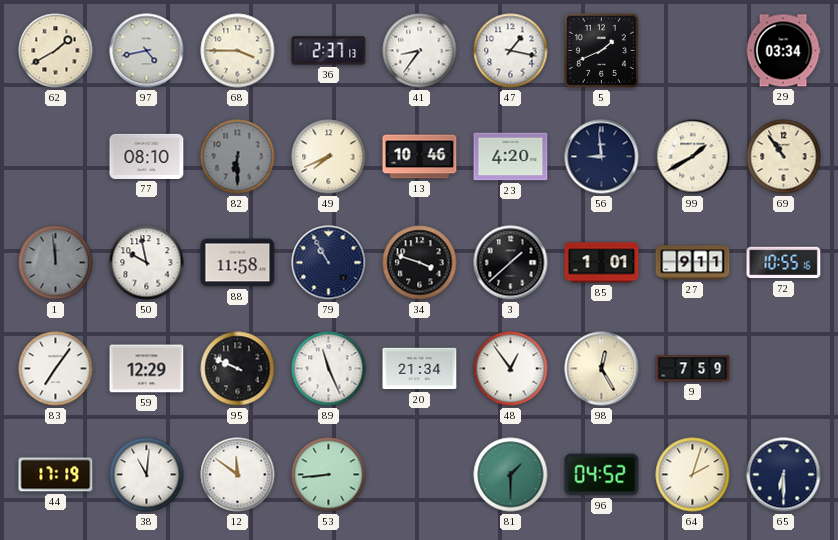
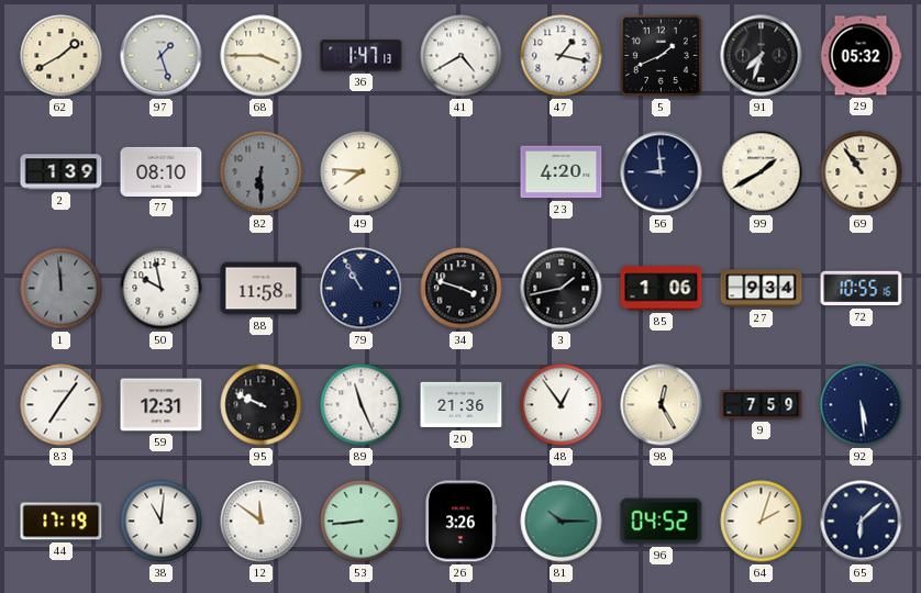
97: 4:43 -> 1:27
36: 2:37 -> 1:47
41: 8:36 -> 4:40
91: none -> 7:33
29: 03:34 -> 05:32
2: none -> 1:39
49: 7:41 -> 7:46
13: 10:46 -> none
3: 1:38 -> 1:43
85: 1:01 -> 1:06
27: 9:11 -> 9:34
59: 12:29 -> 12:31
20: 21:34 -> 21:36
92: none -> 5:29
26: none -> 3:26
81: 1:30 -> 10:15
65: 6:30 -> 6:08
